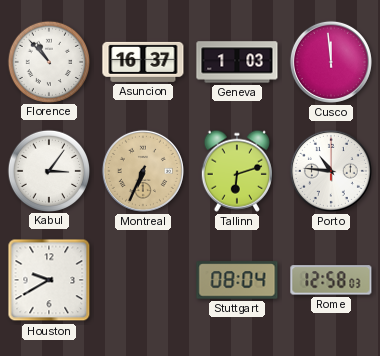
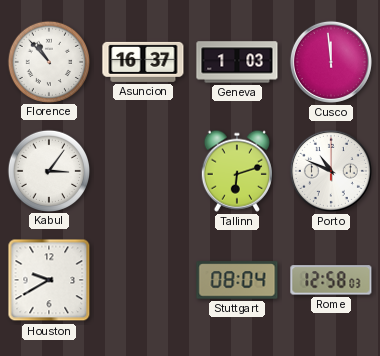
Montreal: 6:34 -> none
Porto: 10:46 -> 10:49
